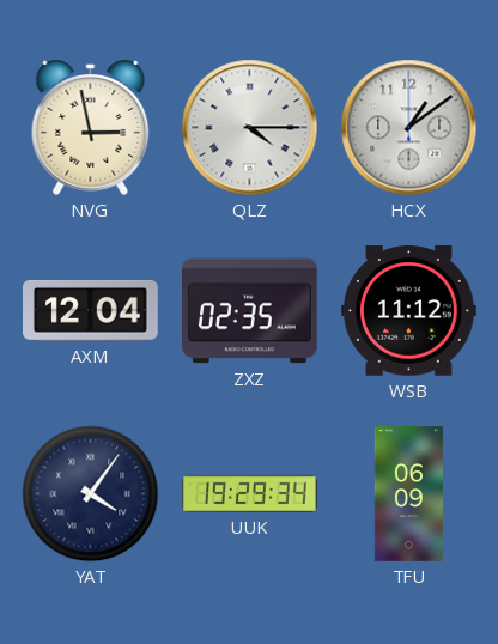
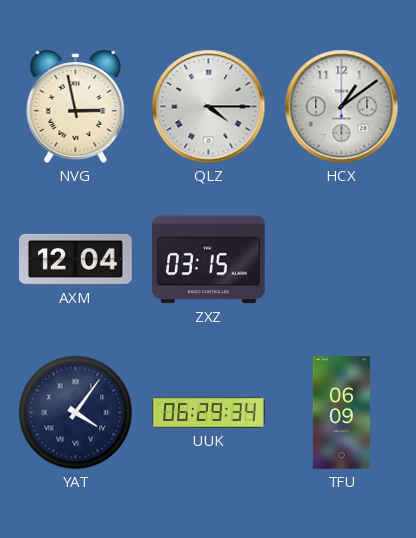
ZXZ: 02:35 -> 03:15
WSB: 11:12 -> none
UUK: 19:29 -> 06:29
